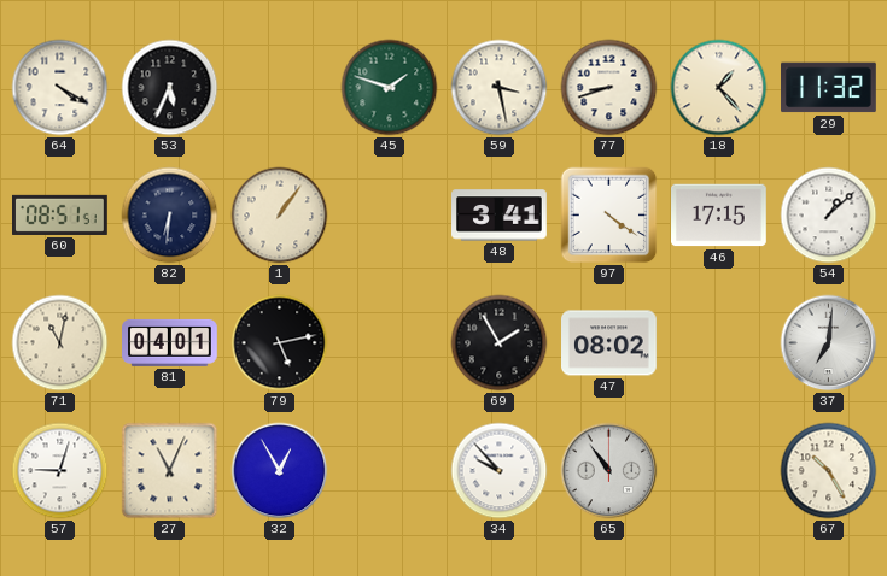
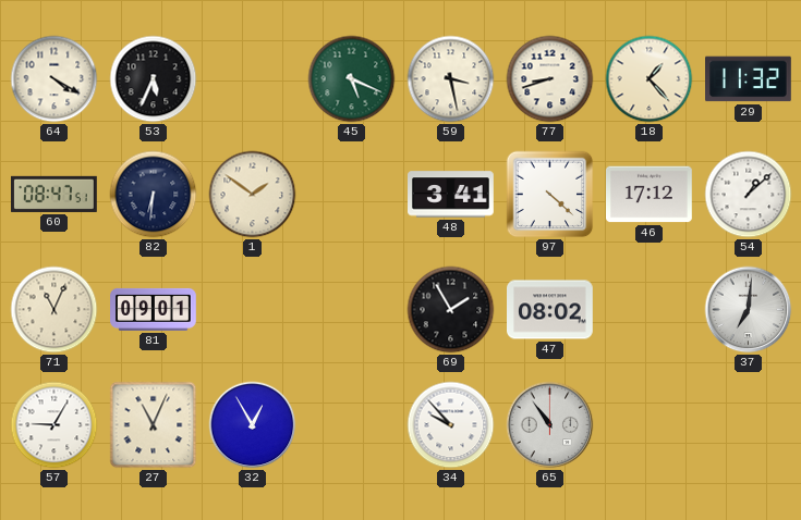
45: 1:48 -> 5:19
60: 08:51 -> 08:47
1: 1:06 -> 1:51
97: 4:21 -> 4:22
46: 17:15 -> 17:12
71: 11:02 -> 11:04
81: 04:01 -> 09:01
79: 5:13 -> none
57: 9:03 -> 9:05
67: 10:25 -> none
